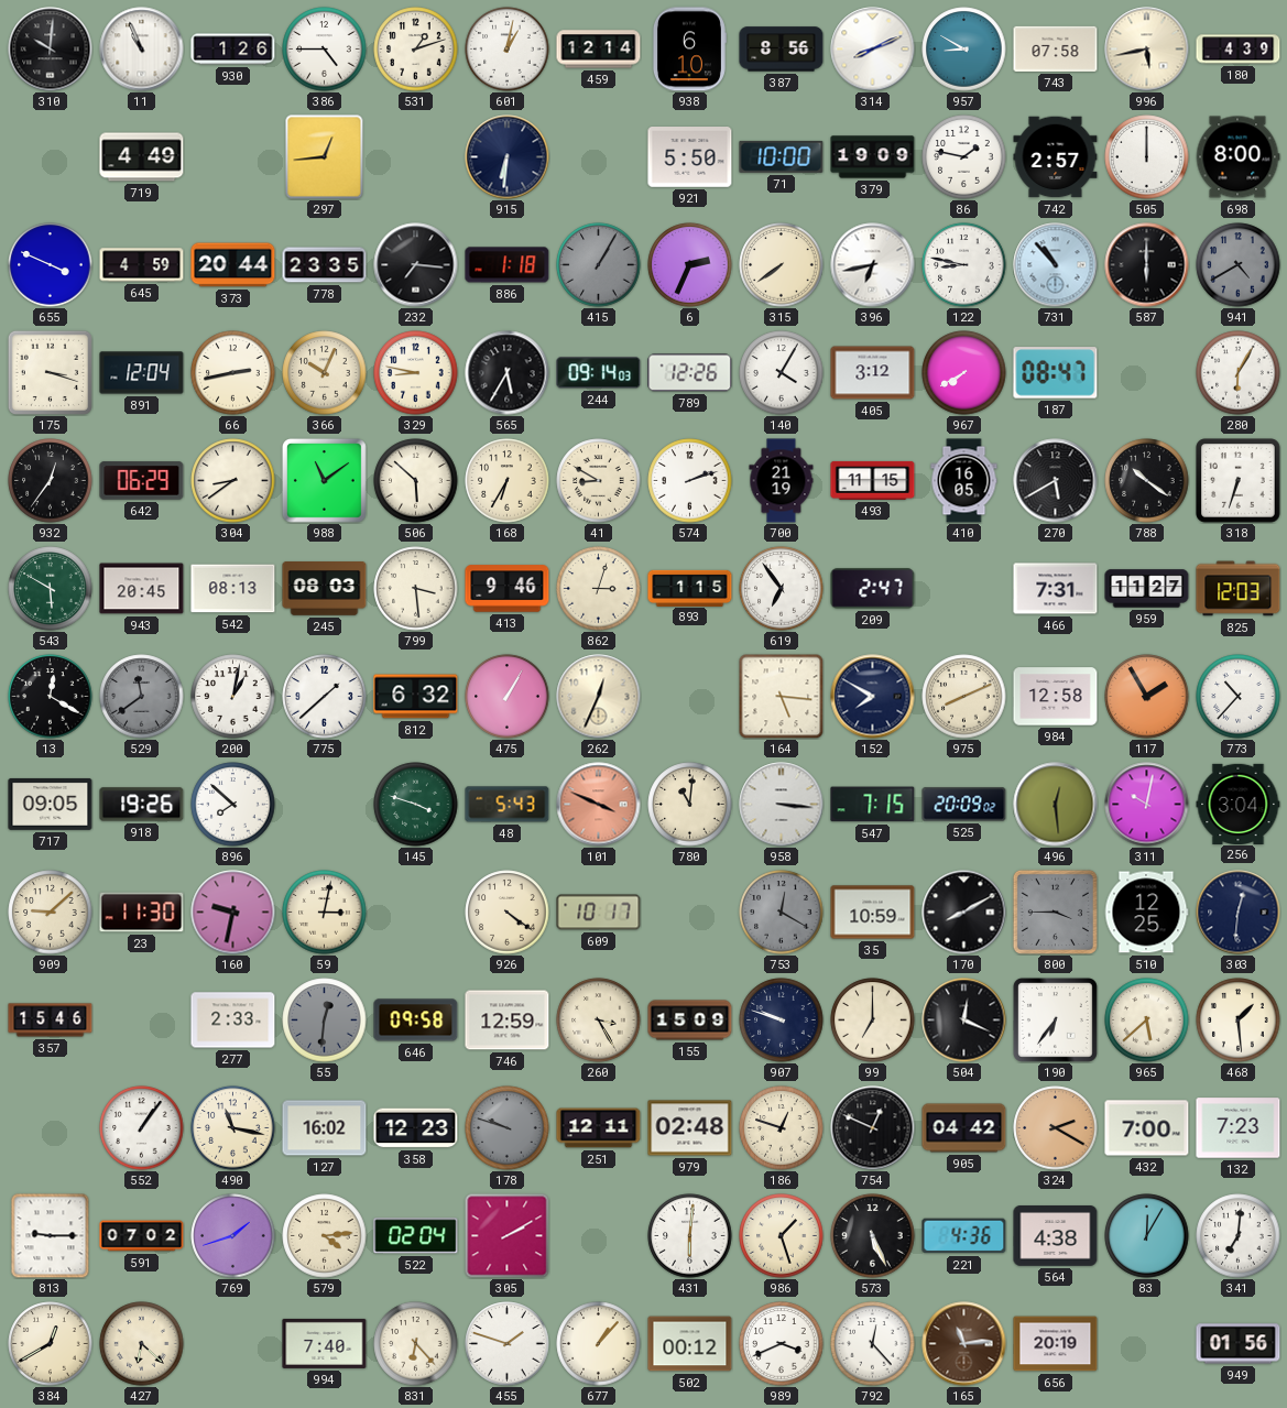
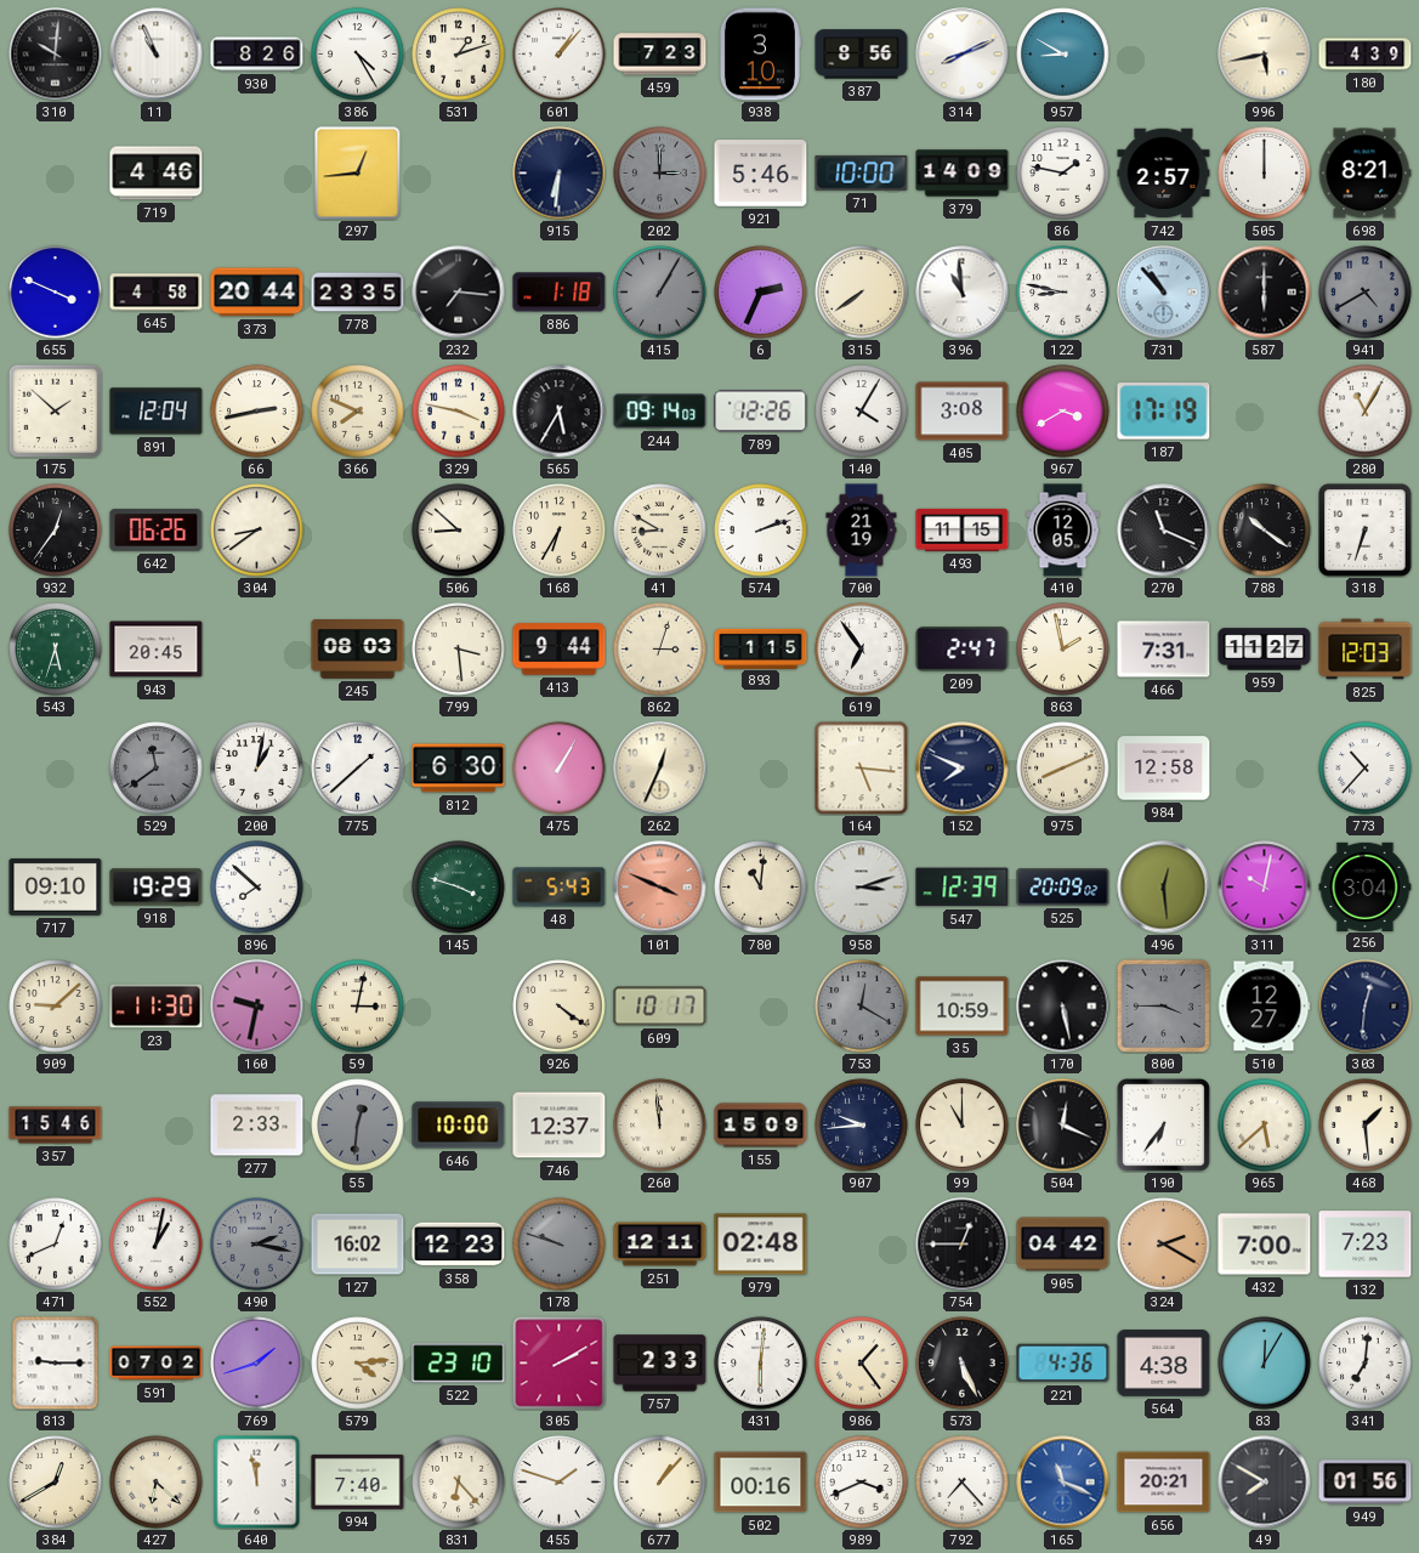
930: 1:26 -> 8:26
386: 4:45 -> 4:25
601: 1:02 -> 1:07
459: 12:14 -> 7:23
938: 6:10 -> 3:10
743: 07:58 -> none
719: 4:49 -> 4:46
202: none -> 3:00
921: 5:50 -> 5:46
379: 19:09 -> 14:09
698: 8:00 -> 8:21
645: 4:59 -> 4:58
396: 6:43 -> 10:59
175: 3:18 -> 1:52
366: 10:04 -> 7:49
329: 8:47 -> 3:47
405: 3:12 -> 3:08
967: 7:40 -> 3:40
187: 08:47 -> 17:19
280: 6:05 -> 11:05
642: 06:29 -> 06:26
988: 11:09 -> none
506: 5:52 -> 8:52
410: 16:05 -> 12:05
270: 5:40 -> 11:19
543: 5:50 -> 5:33
542: 08:13 -> none
413: 9:46 -> 9:44
863: none -> 1:58
13: 12:20 -> none
812: 6:32 -> 6:30
152: 7:50 -> 7:49
117: 1:55 -> none
717: 09:05 -> 09:10
918: 19:26 -> 19:29
958: 3:16 -> 3:12
547: 7:15 -> 12:39
170: 8:10 -> 5:28
510: 12:25 -> 12:27
646: 09:58 -> 10:00
746: 12:59 -> 12:37
260: 3:25 -> 11:59
907: 9:48 -> 9:44
99: 7:00 -> 11:00
471: none -> 12:41
552: 1:06 -> 1:02
490: 11:17 -> 2:17
490 dial: cream -> grey
186: 12:48 -> none
754: 12:49 -> 12:45
522: 02:04 -> 23:10
757: none -> 2:33
986: 1:27 -> 1:24
640: none -> 11:58
502: 00:12 -> 00:16
792: 12:23 -> 7:23
165: 11:14 -> 11:19
165 dial: brown -> blue
656: 20:19 -> 20:21
49: none -> 7:50
